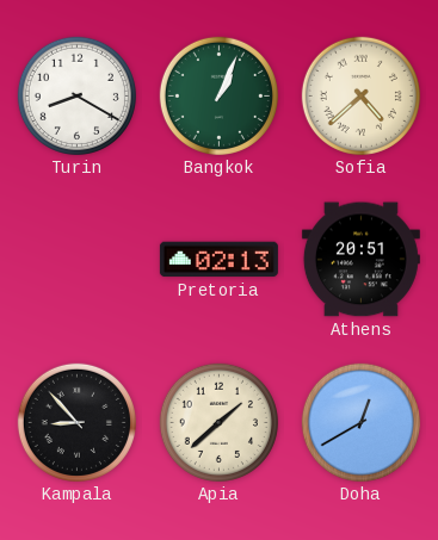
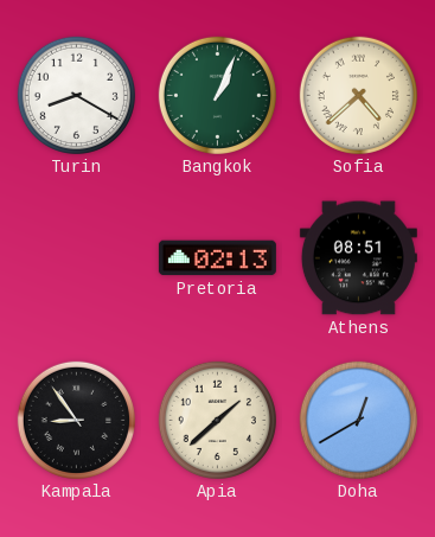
Athens: 20:51 -> 08:51
Kampala: 8:53 -> 8:54
